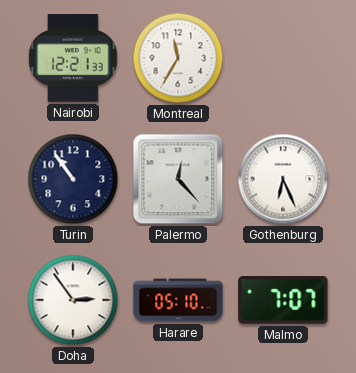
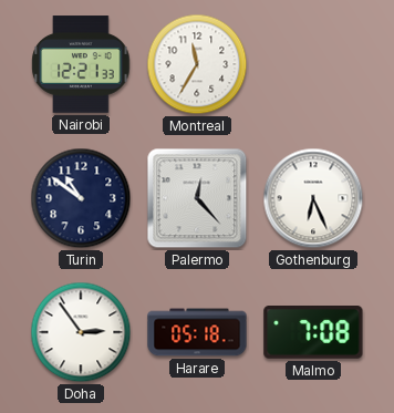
Turin: 10:54 -> 10:51
Harare: 05:10 -> 05:18
Malmo: 7:07 -> 7:08
